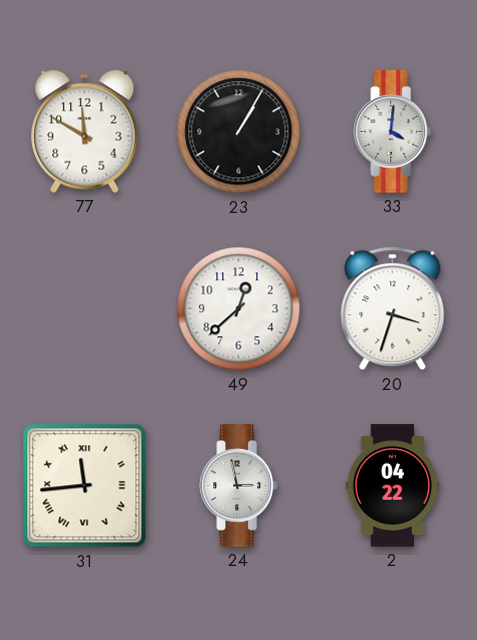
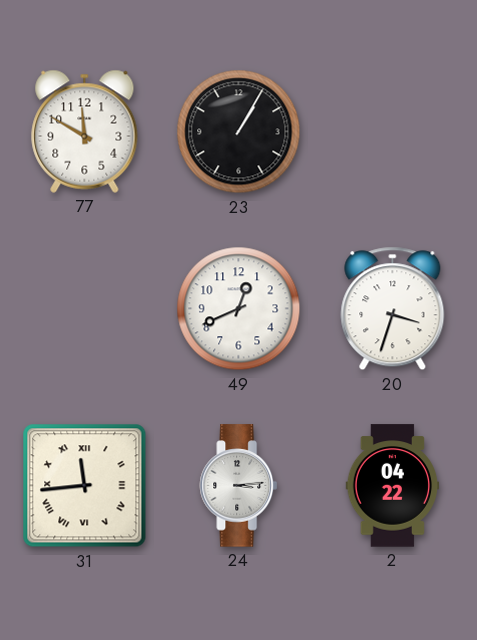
33: 4:01 -> none
49: 12:38 -> 12:41
24: 2:58 -> 3:14
